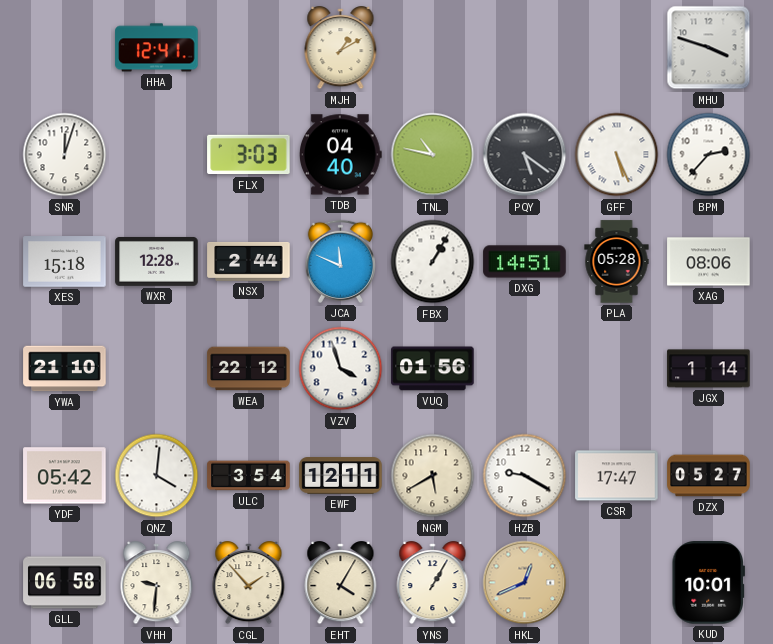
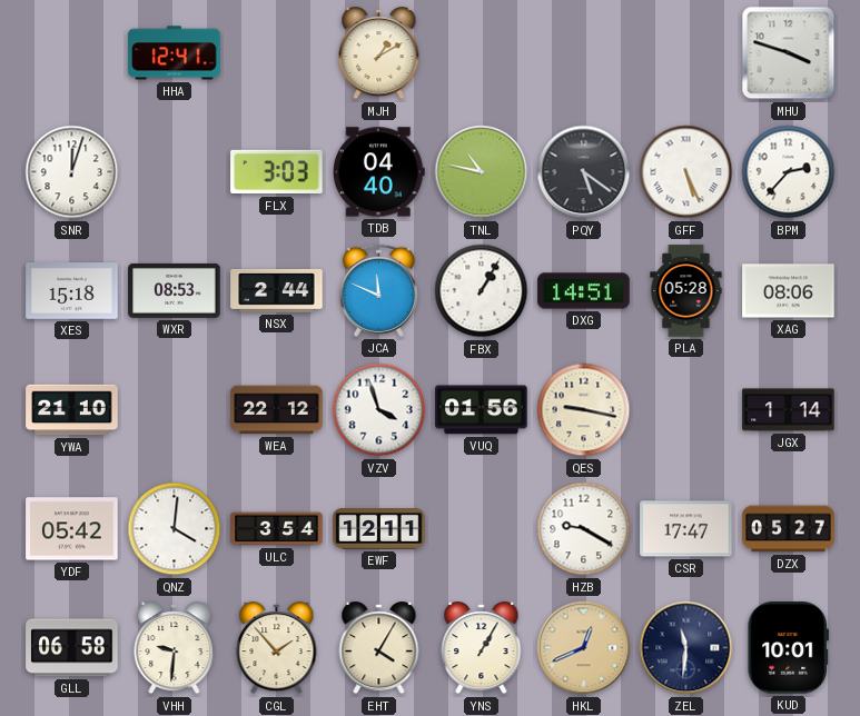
WXR: 12:28 -> 08:53
QES: none -> 9:17
NGM: 5:40 -> none
ZEL: none -> 11:31
